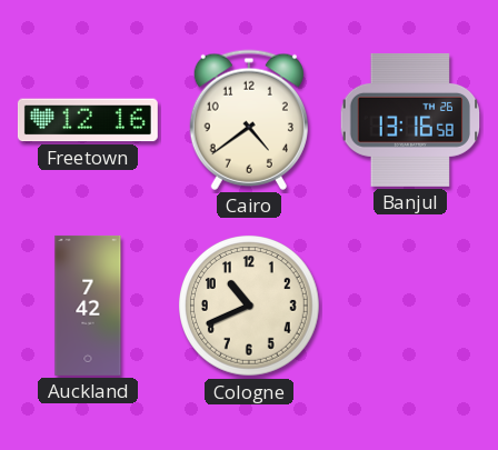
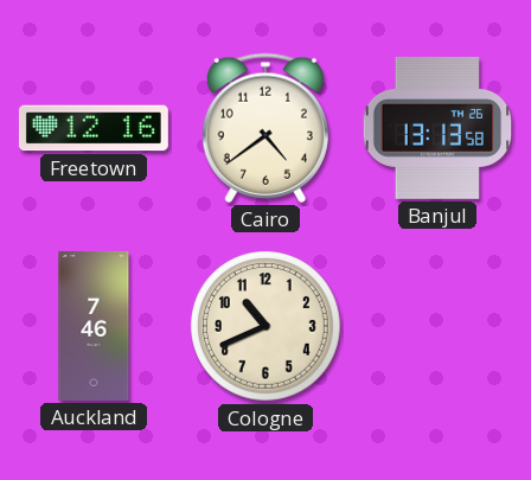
Banjul: 13:16 -> 13:13
Auckland: 7:42 -> 7:46
